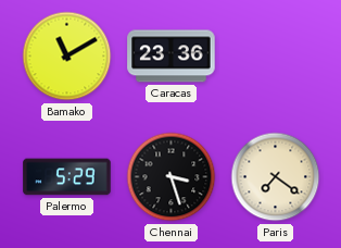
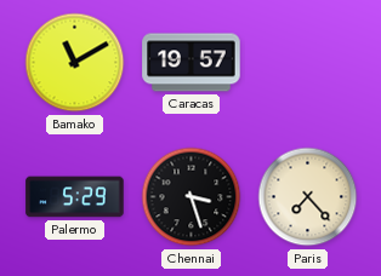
Caracas: 23:36 -> 19:57
Paris: 7:21 -> 7:23
